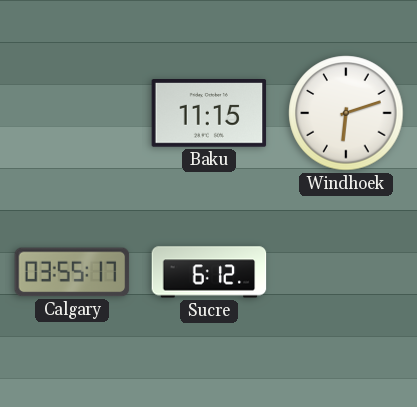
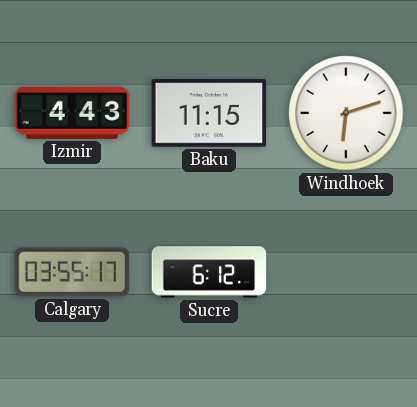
Izmir: none -> 4:43
